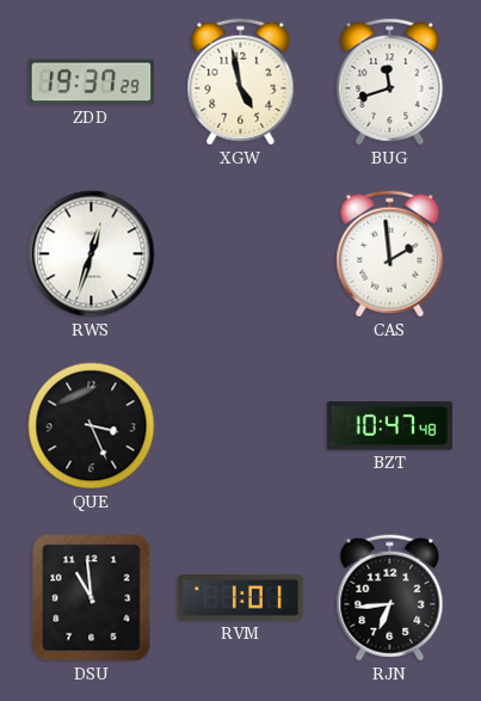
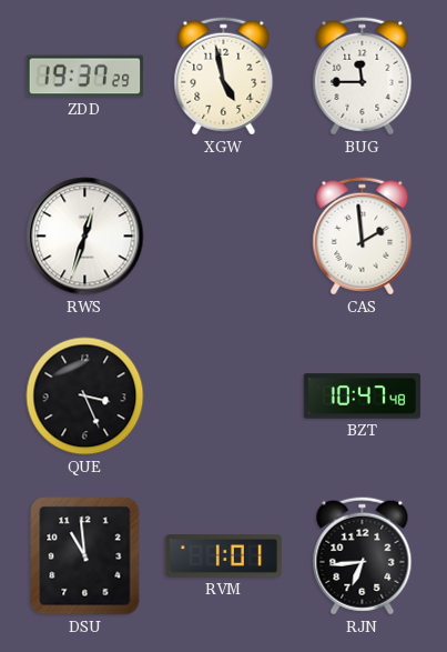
BUG: 11:42 -> 11:45
